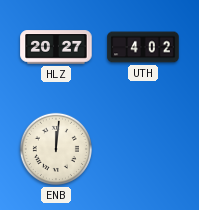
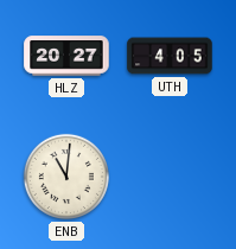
UTH: 4:02 -> 4:05
ENB: 12:01 -> 11:01
